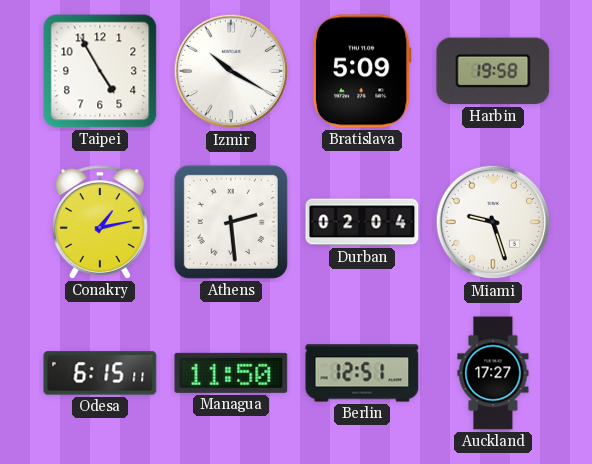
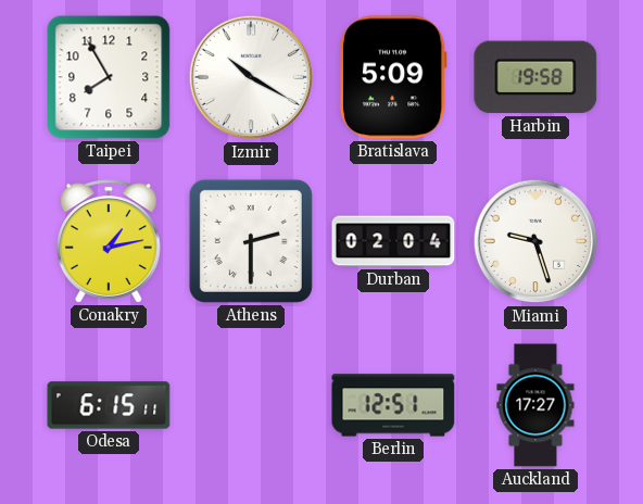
Taipei: 4:55 -> 7:55
Athens: 2:29 -> 2:30
Managua: 11:50 -> none
